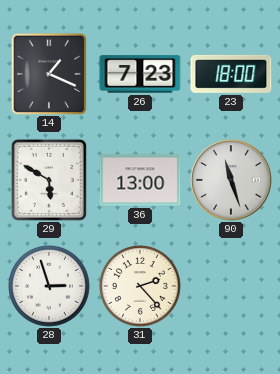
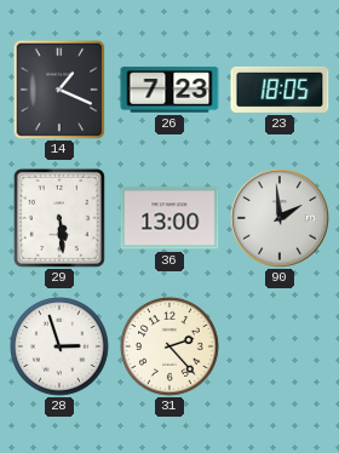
23: 18:00 -> 18:05
29: 5:50 -> 5:29
90: 11:27 -> 1:59
